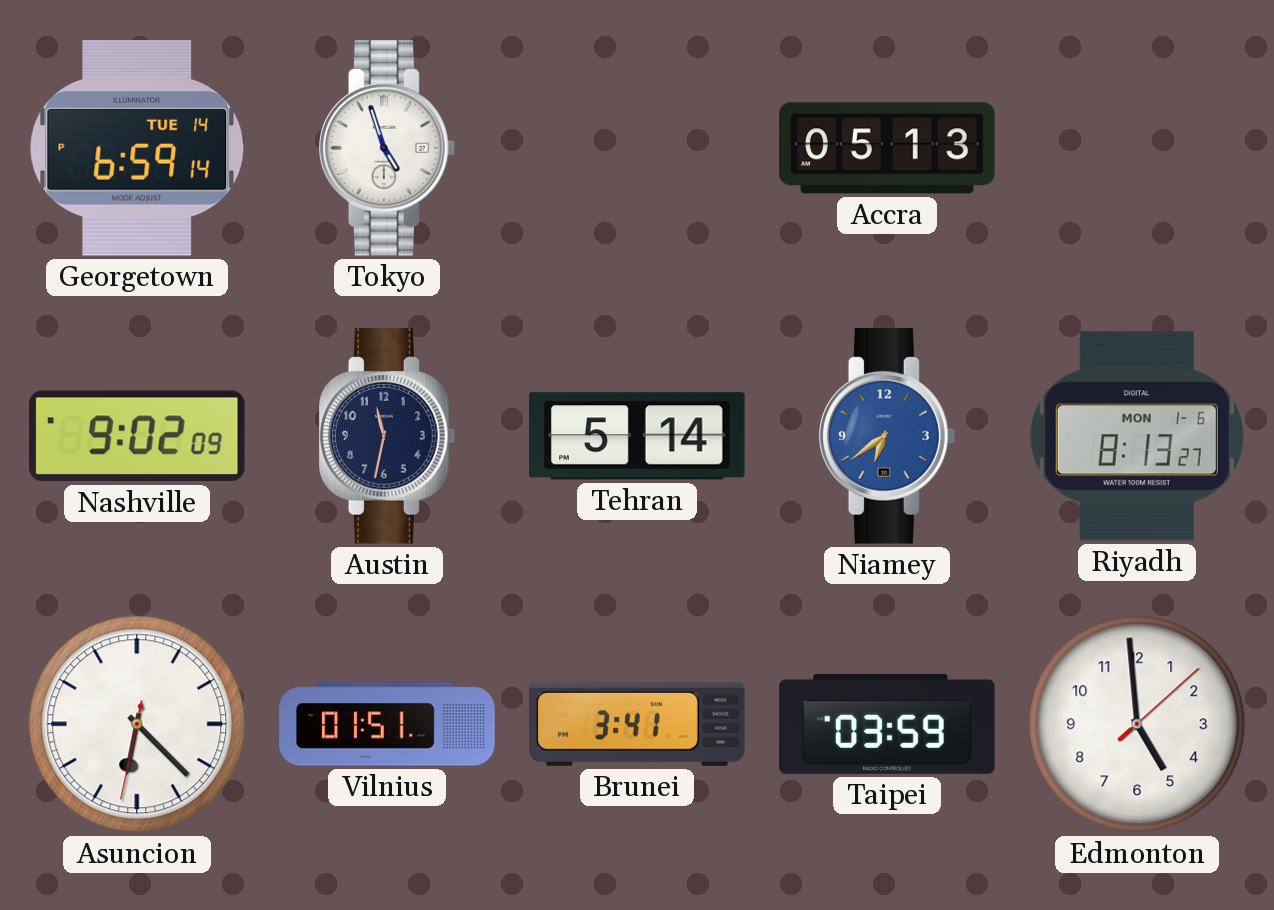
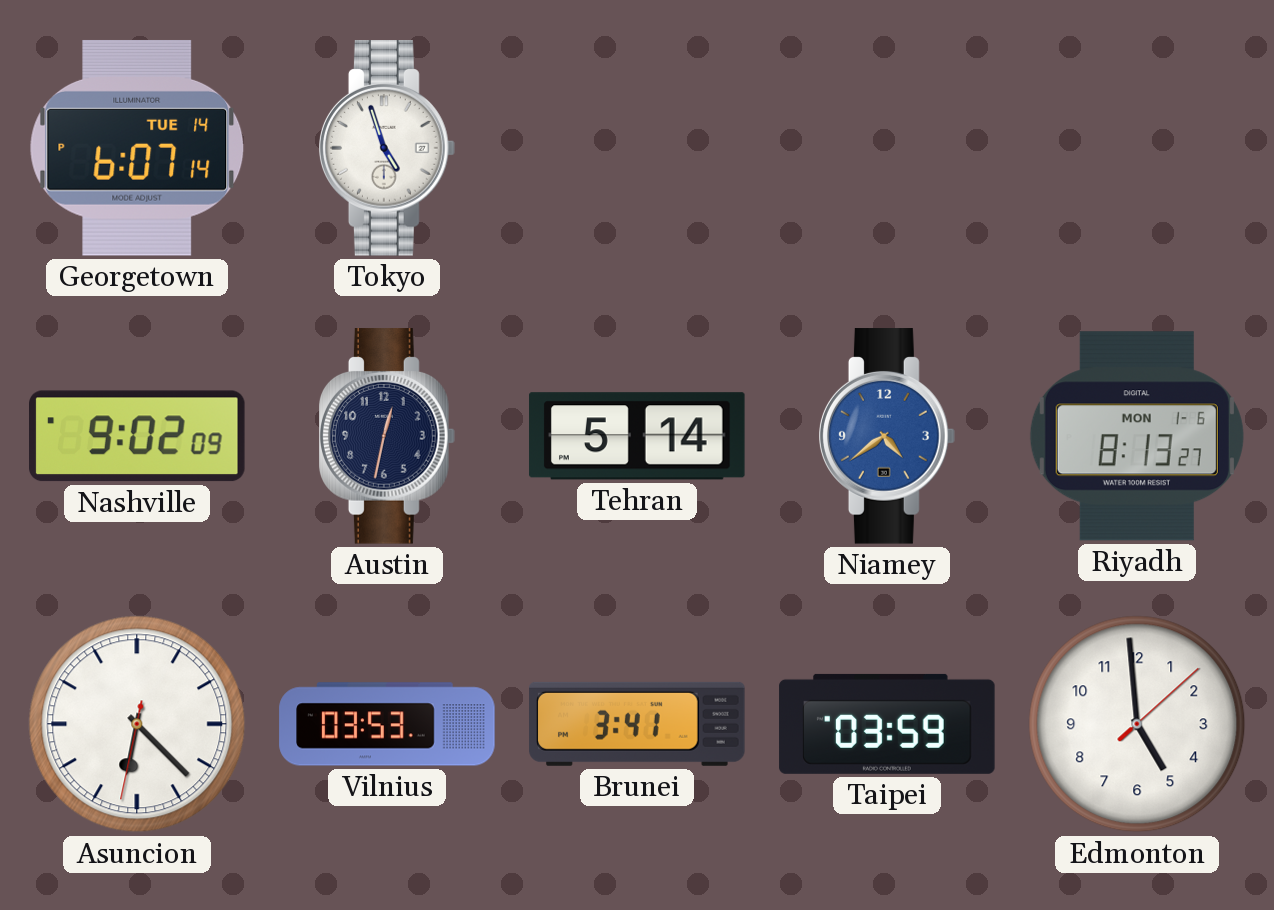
Georgetown: 6:59 -> 6:07
Accra: 05:13 -> none
Austin: 11:32 -> 12:32
Niamey: 6:39 -> 4:39
Vilnius: 01:51 -> 03:53
